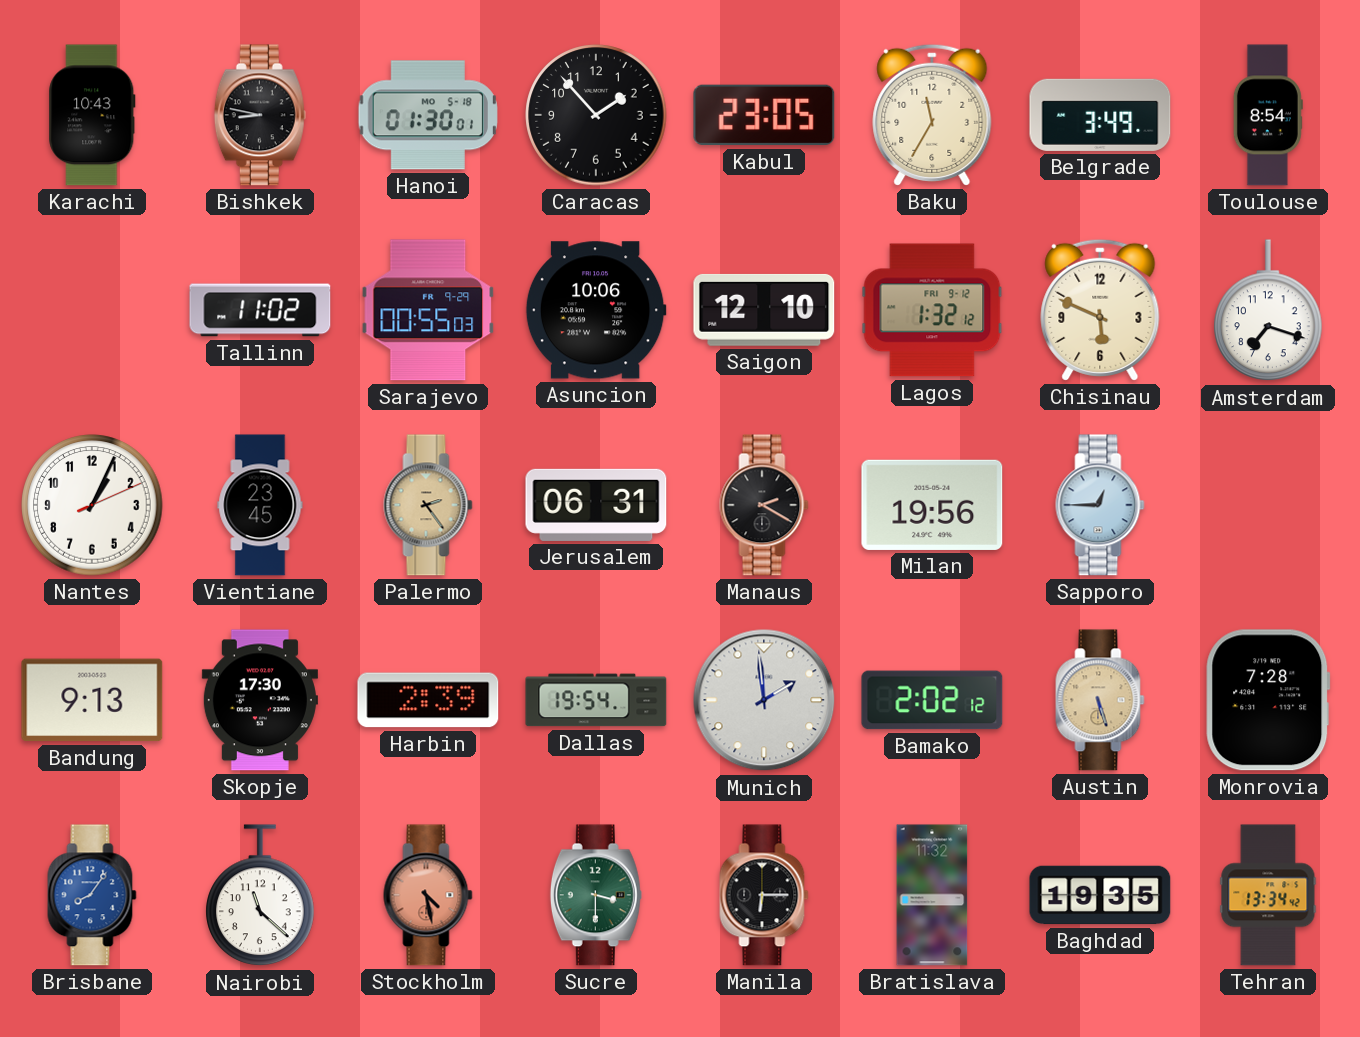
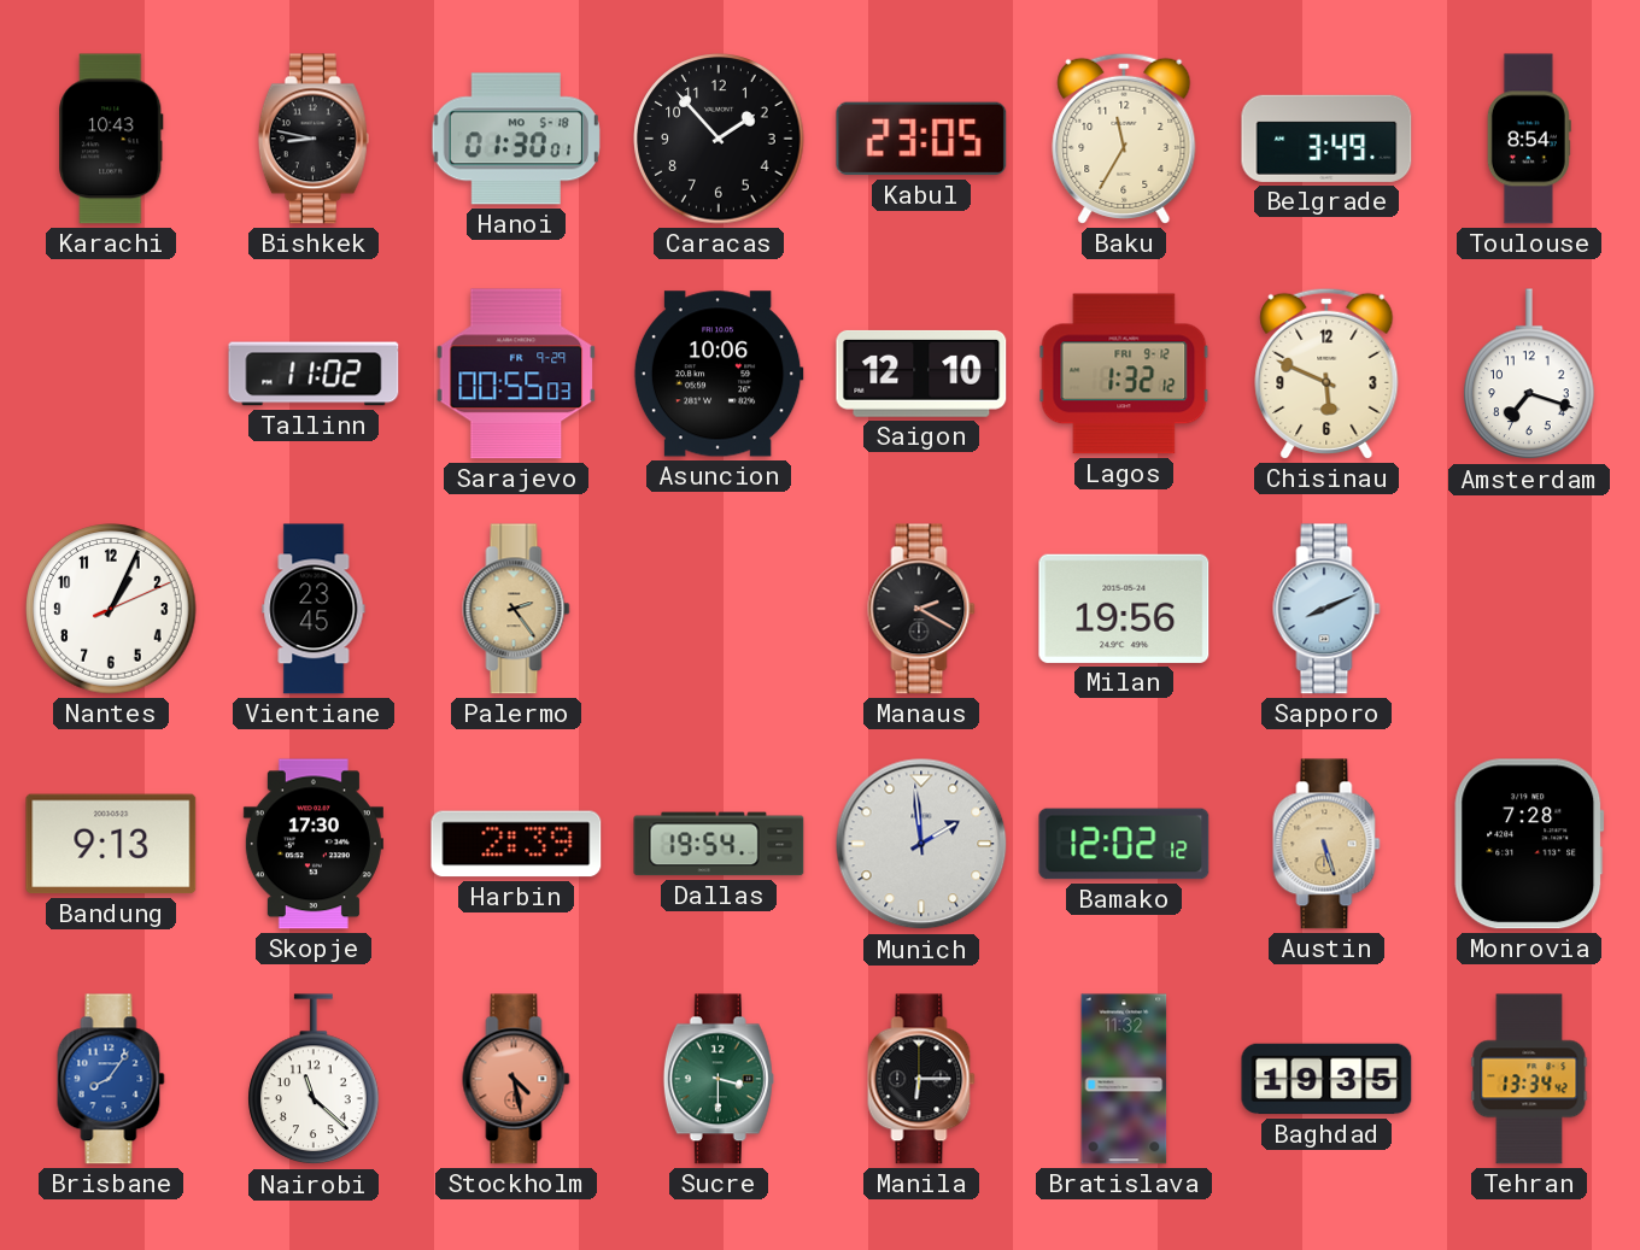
Jerusalem: 06:31 -> none
Sapporo: 12:45 -> 8:11
Bamako: 2:02 -> 12:02
